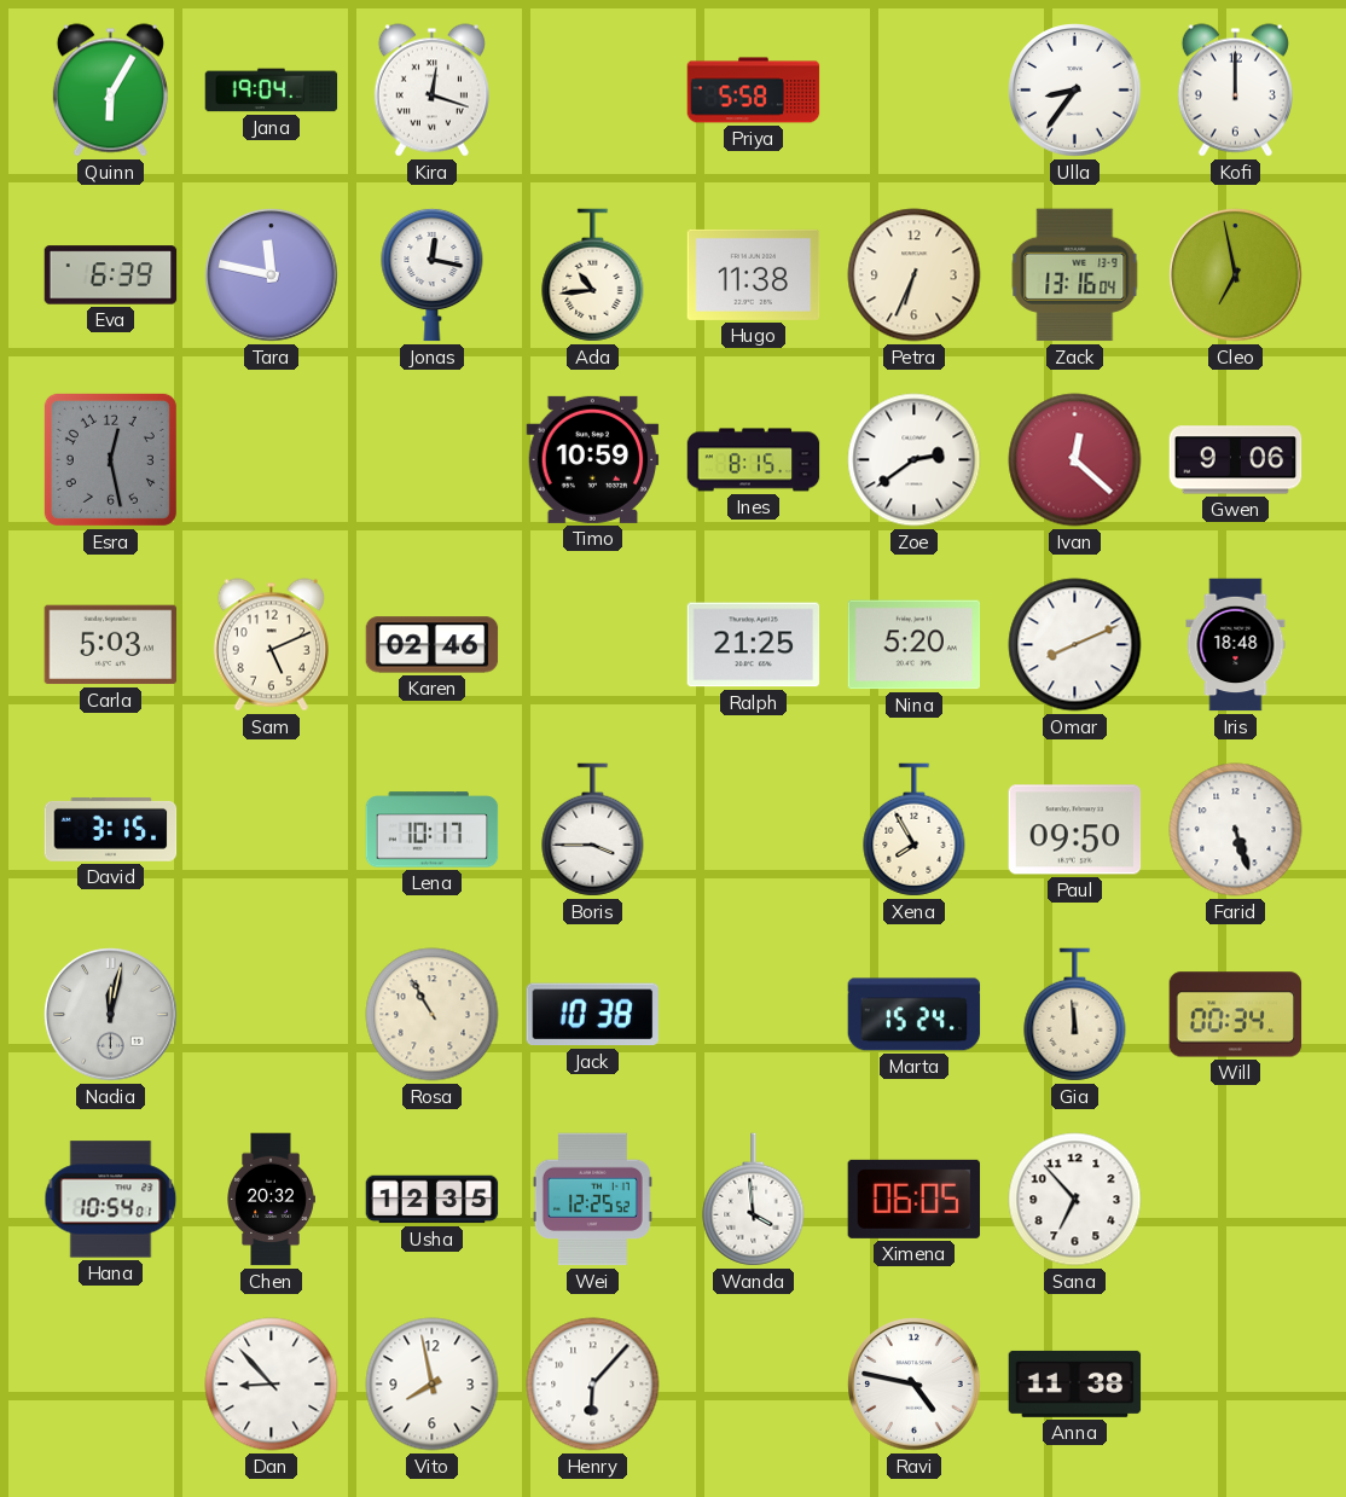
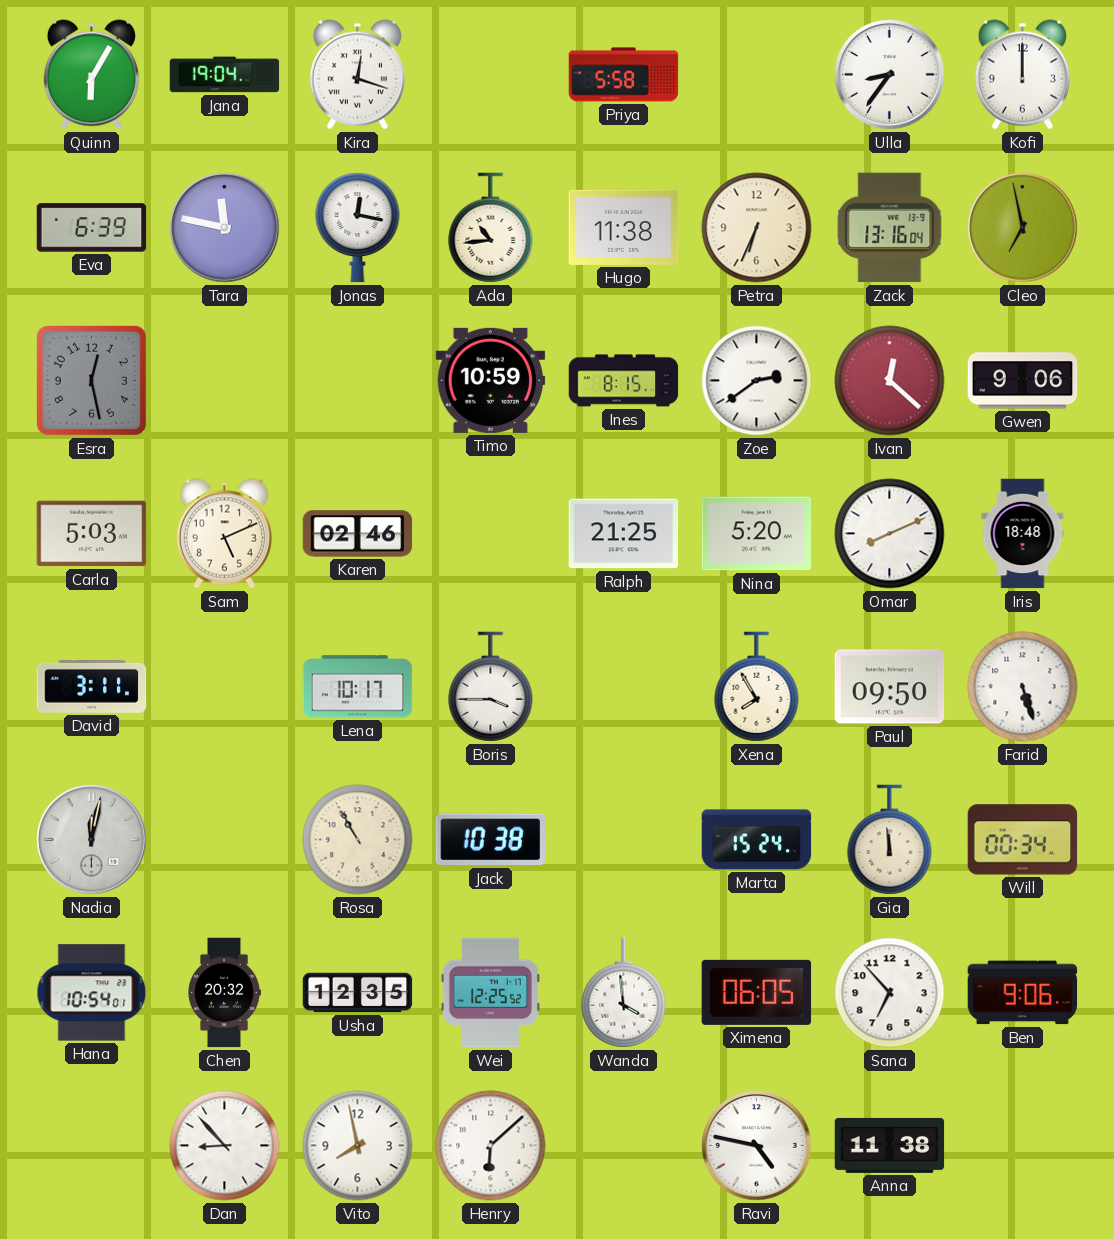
David: 3:15 -> 3:11
Ben: none -> 9:06
Henry: 6:07 -> 6:08
